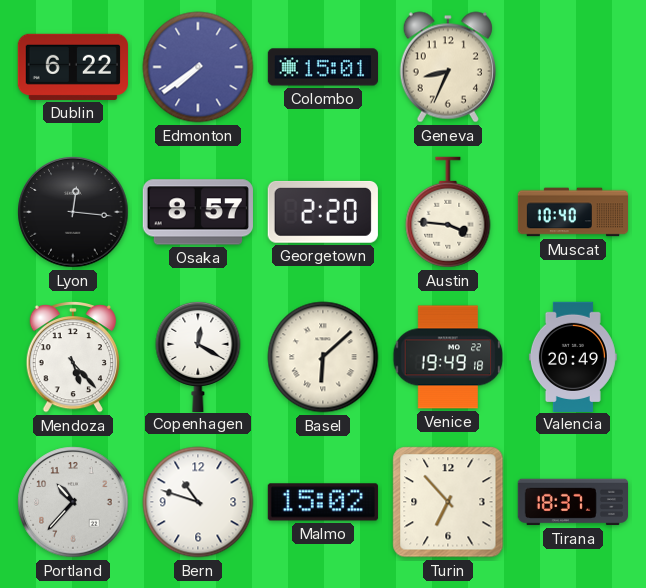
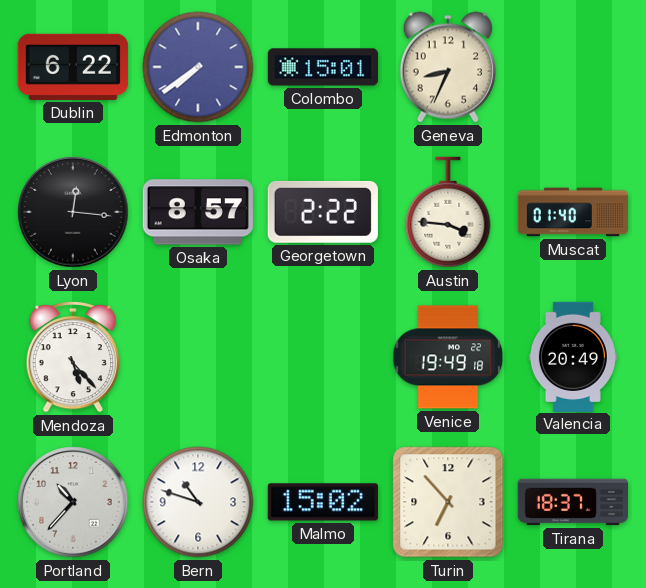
Georgetown: 2:20 -> 2:22
Muscat: 10:40 -> 01:40
Copenhagen: 12:20 -> none
Basel: 6:08 -> none
